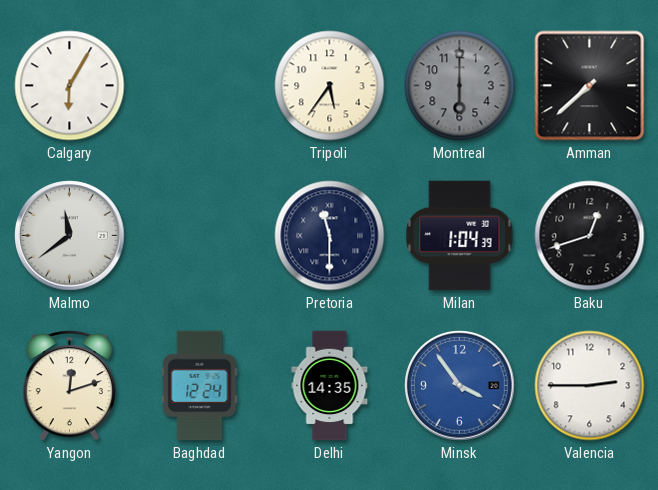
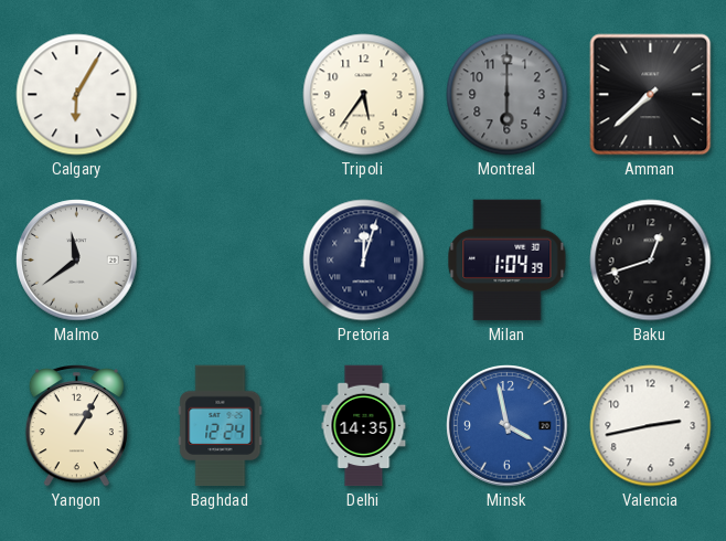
Pretoria: 11:30 -> 12:03
Yangon: 12:12 -> 1:05
Minsk: 3:54 -> 3:58
Valencia: 2:45 -> 2:43
